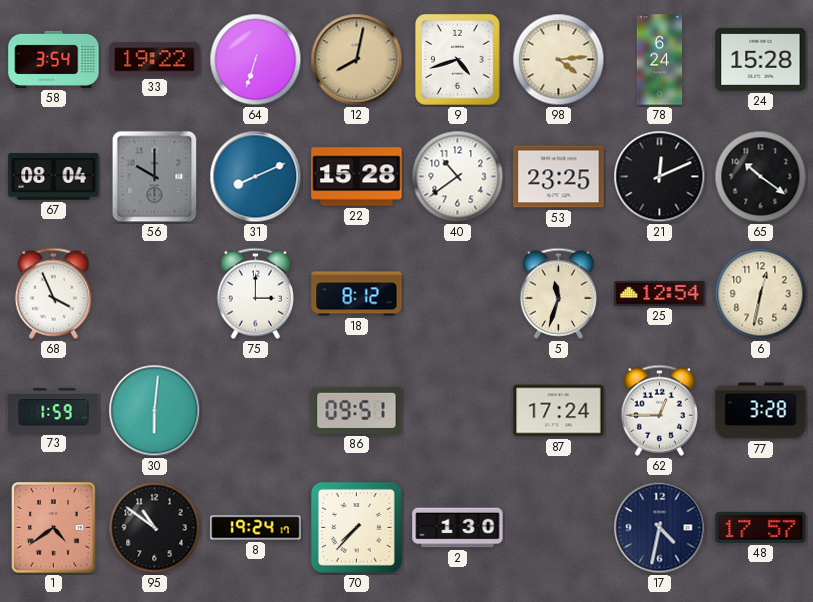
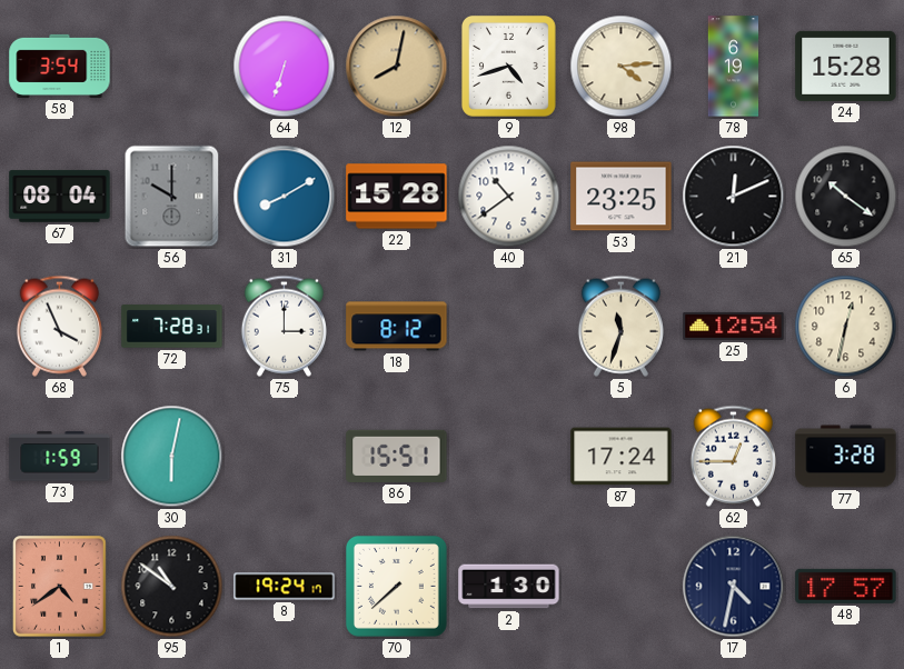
33: 19:22 -> none
78: 6:24 -> 6:19
31: 8:11 -> 8:10
72: none -> 7:28
30: 6:01 -> 6:02
86: 09:51 -> 15:51
70: 7:37 -> 7:38
